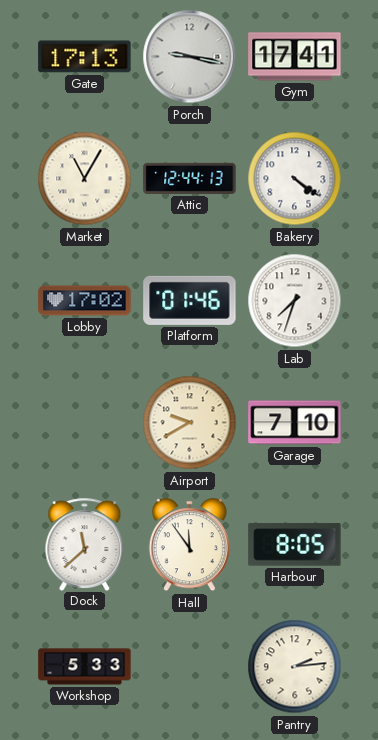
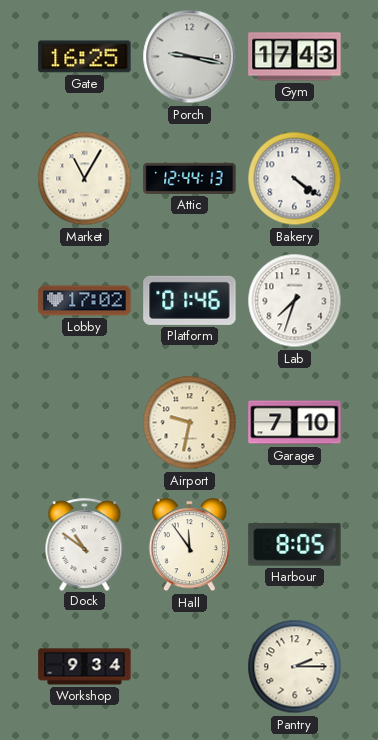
Gate: 17:13 -> 16:25
Gym: 17:41 -> 17:43
Airport: 9:40 -> 9:32
Dock: 11:38 -> 10:51
Workshop: 5:33 -> 9:34
Pantry: 2:14 -> 2:15
